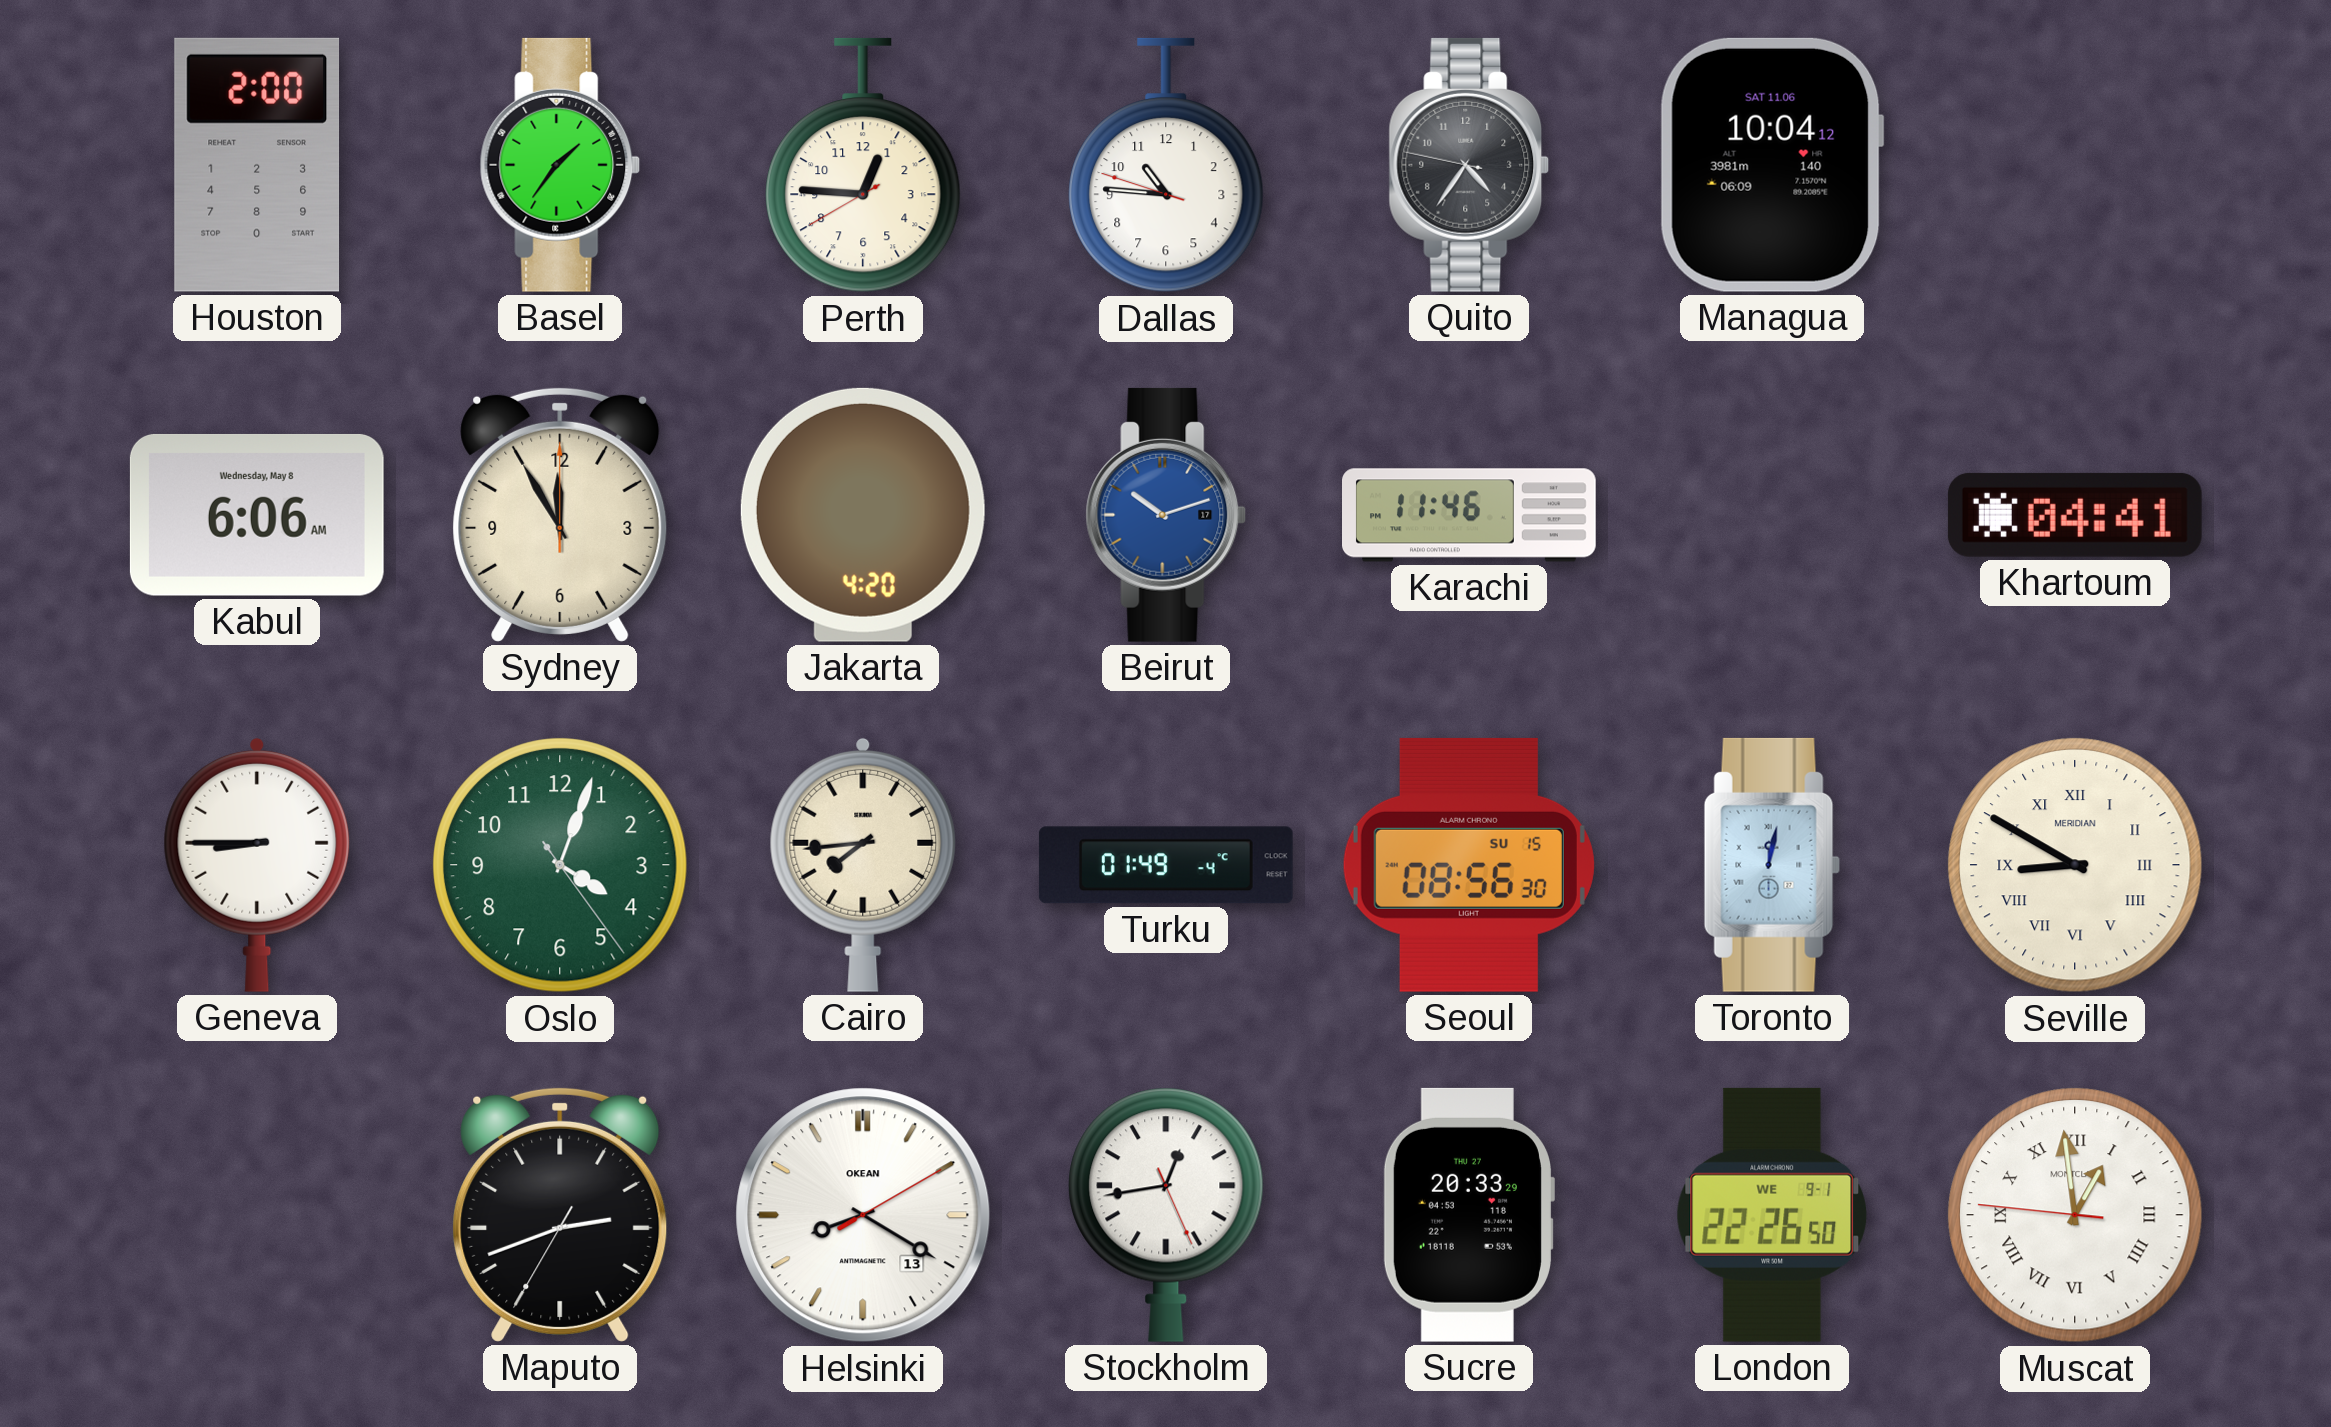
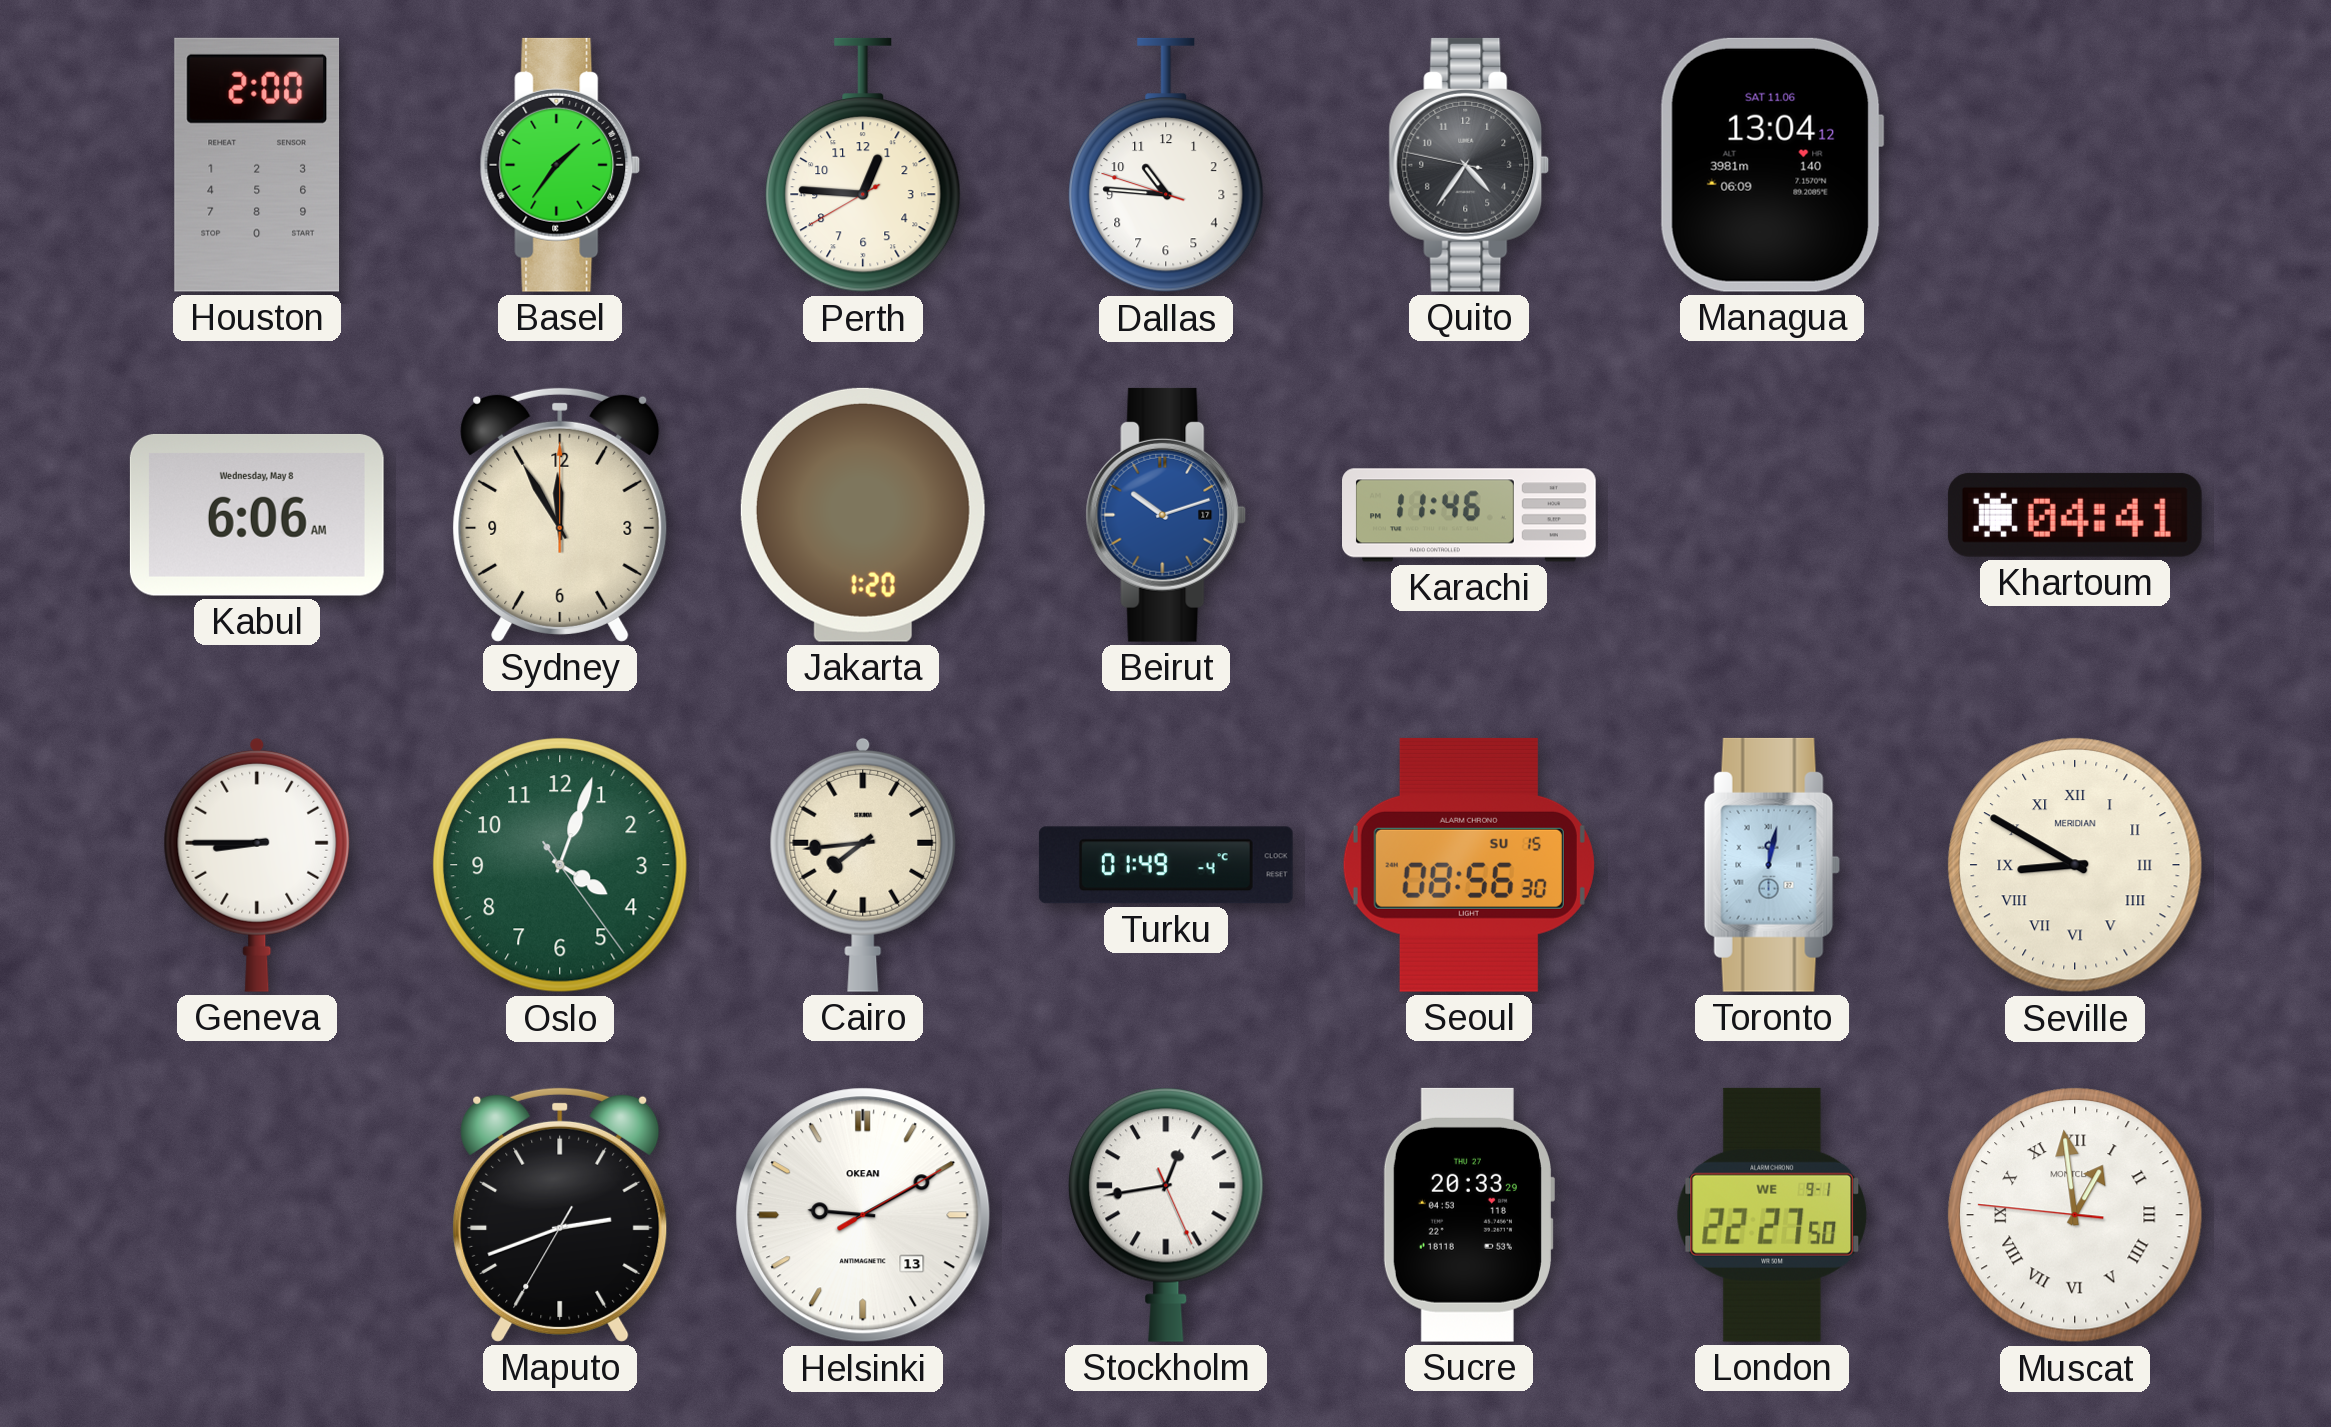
Managua: 10:04 -> 13:04
Jakarta: 4:20 -> 1:20
Helsinki: 8:20 -> 9:10
London: 22:26 -> 22:27
